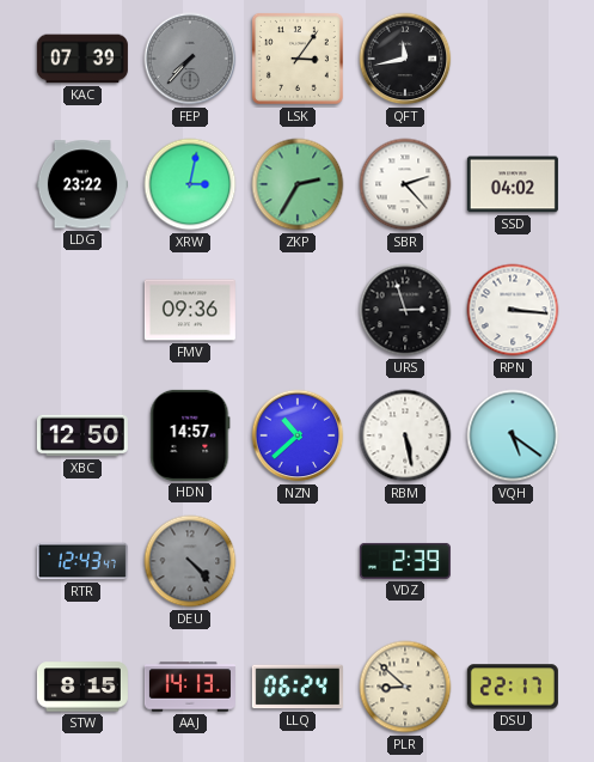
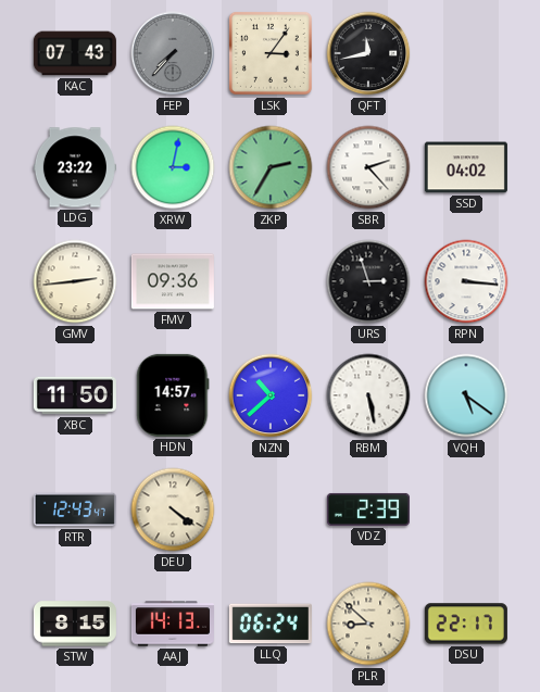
KAC: 07:39 -> 07:43
GMV: none -> 2:44
XBC: 12:50 -> 11:50
DEU: 4:23 -> 4:21
DEU dial: grey -> cream
